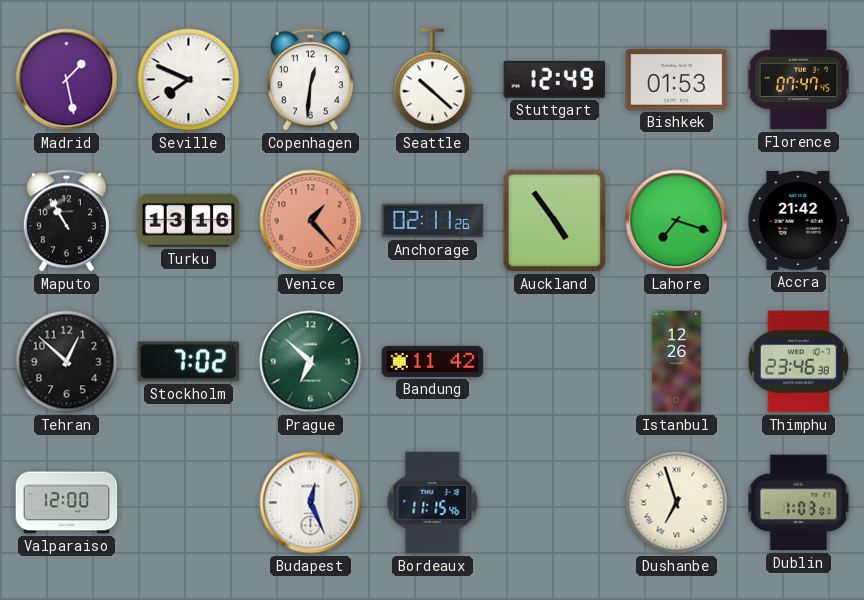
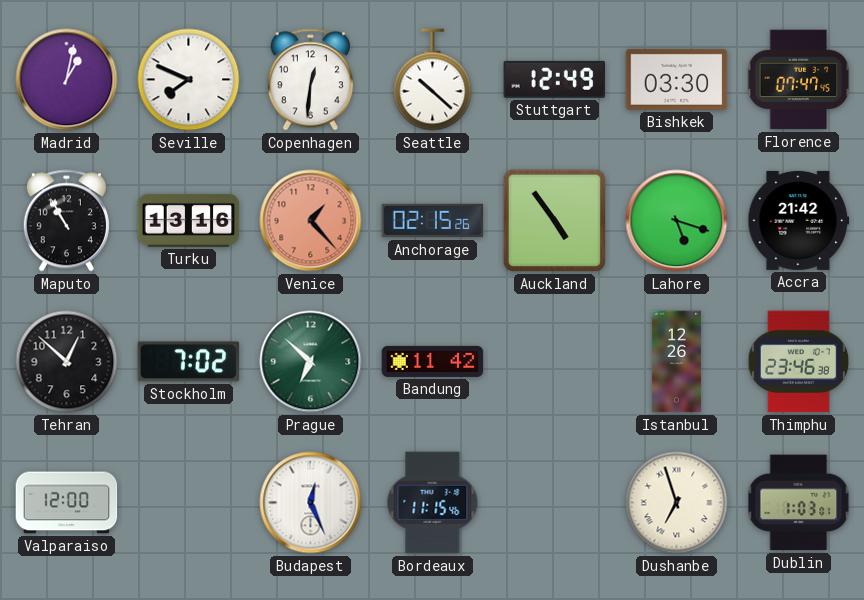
Madrid: 1:28 -> 1:02
Bishkek: 01:53 -> 03:30
Anchorage: 02:11 -> 02:15
Lahore: 7:18 -> 5:18
